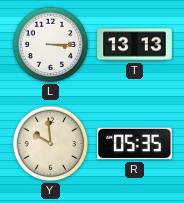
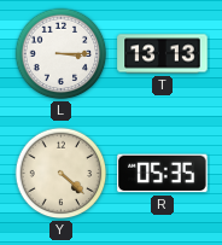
Y: 9:59 -> 4:22
